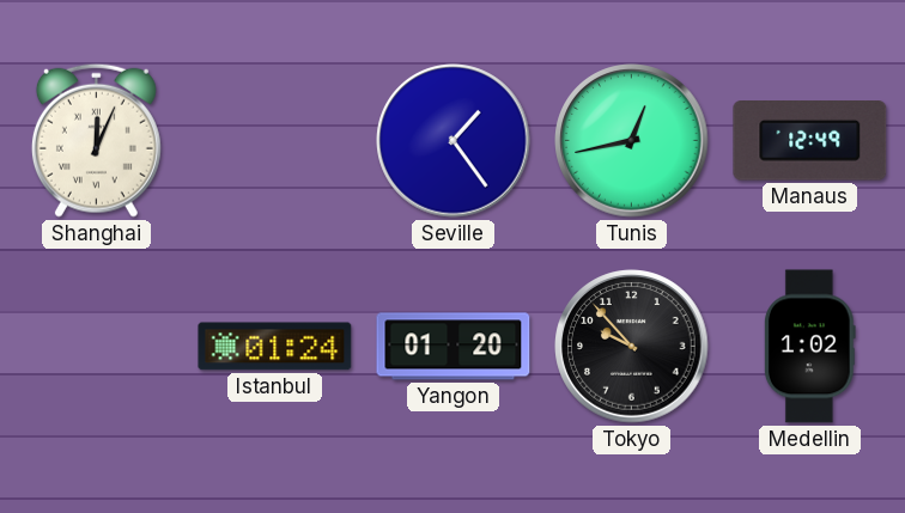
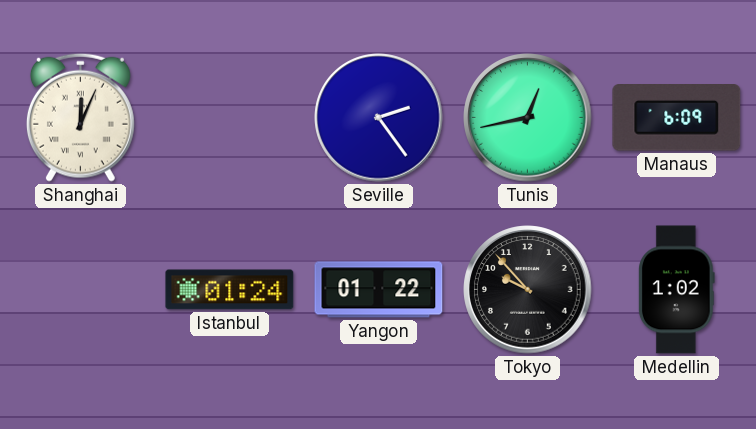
Seville: 1:24 -> 2:24
Manaus: 12:49 -> 6:09
Yangon: 01:20 -> 01:22
